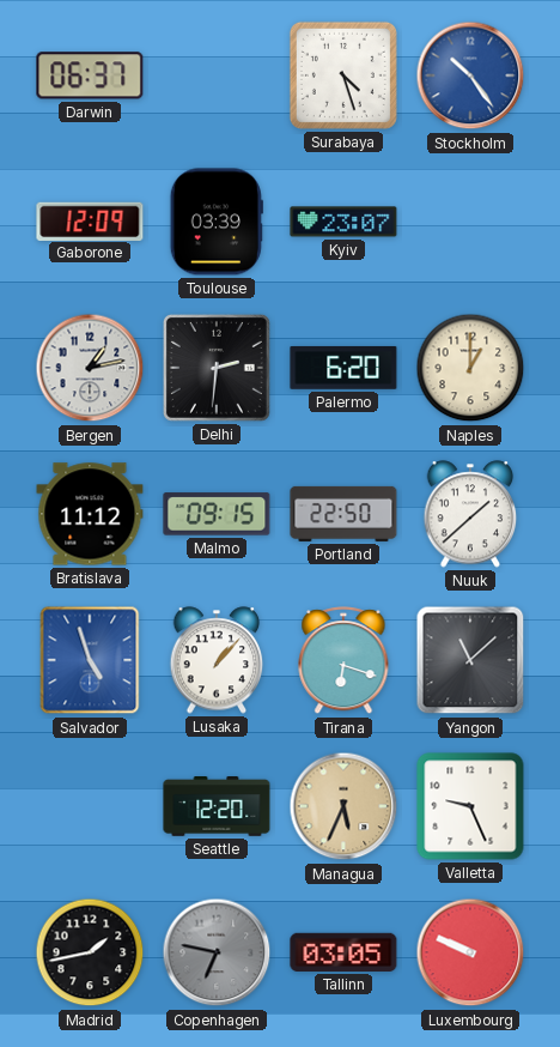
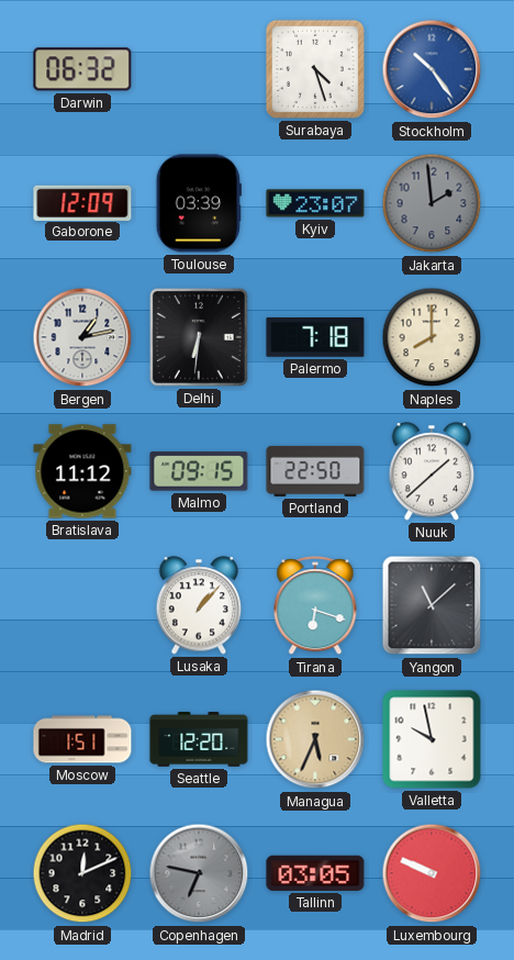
Darwin: 06:37 -> 06:32
Jakarta: none -> 1:59
Delhi: 2:31 -> 6:31
Palermo: 6:20 -> 7:18
Naples: 1:00 -> 8:00
Salvador: 4:57 -> none
Moscow: none -> 1:51
Valletta: 9:26 -> 9:58
Madrid: 1:43 -> 12:11
